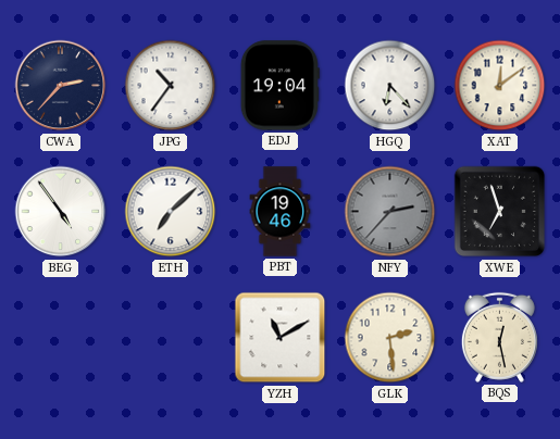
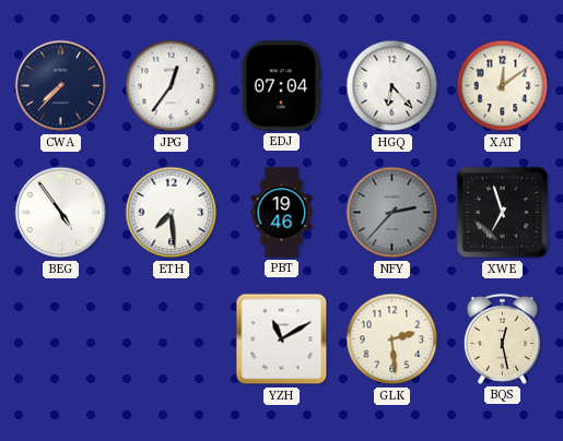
CWA: 2:37 -> 7:37
JPG: 10:36 -> 12:36
EDJ: 19:04 -> 07:04
ETH: 7:08 -> 7:29
